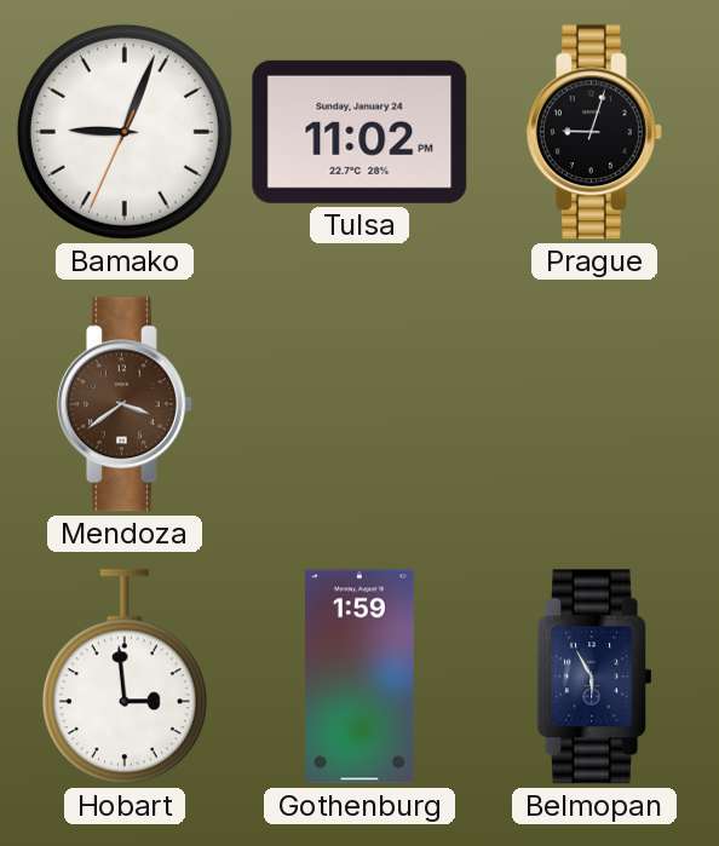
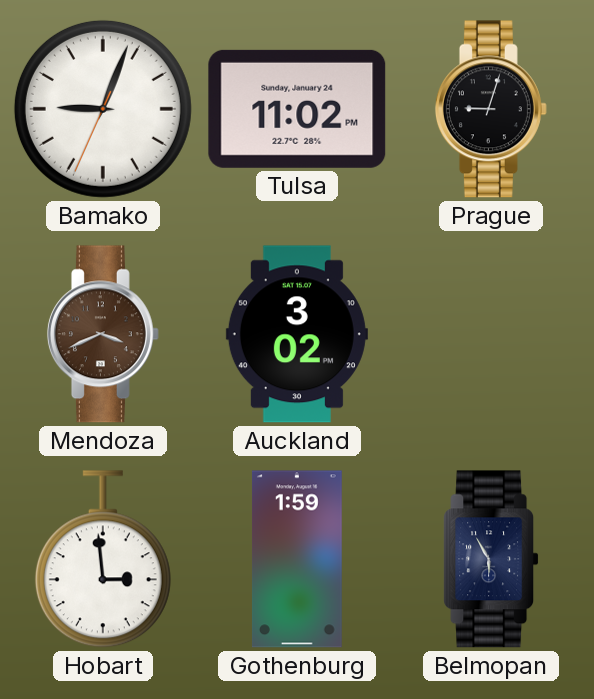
Mendoza: 3:39 -> 3:41
Auckland: none -> 3:02
